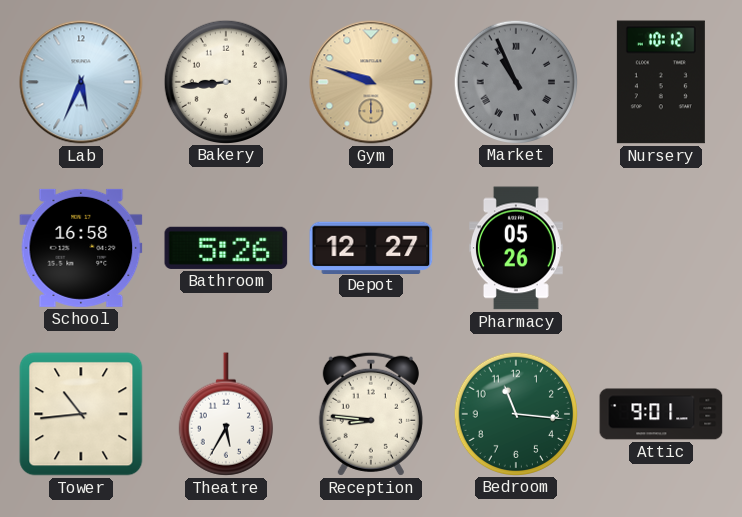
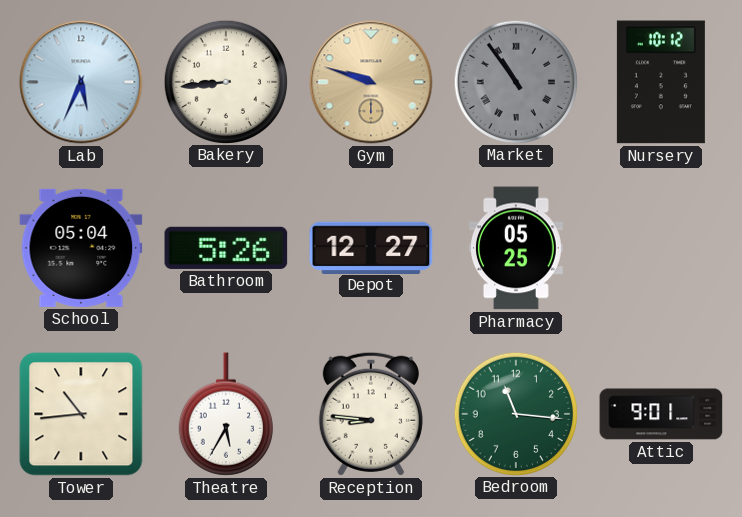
Market: 10:56 -> 10:54
School: 16:58 -> 05:04
Pharmacy: 05:26 -> 05:25
